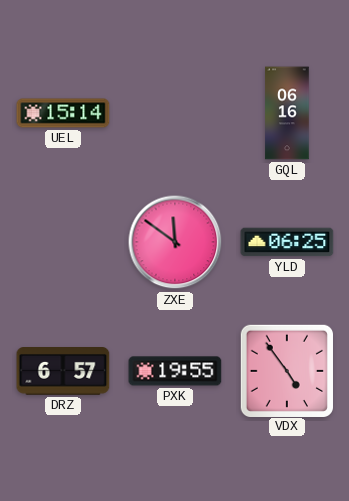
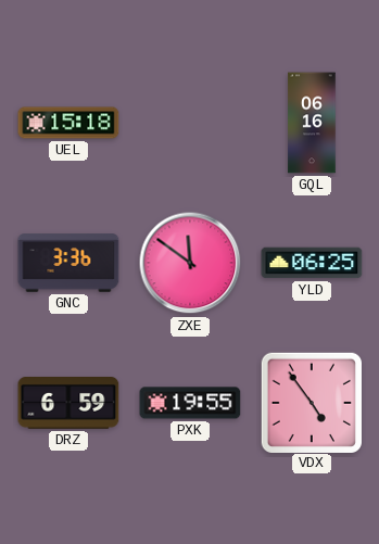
UEL: 15:14 -> 15:18
GNC: none -> 3:36
DRZ: 6:57 -> 6:59
